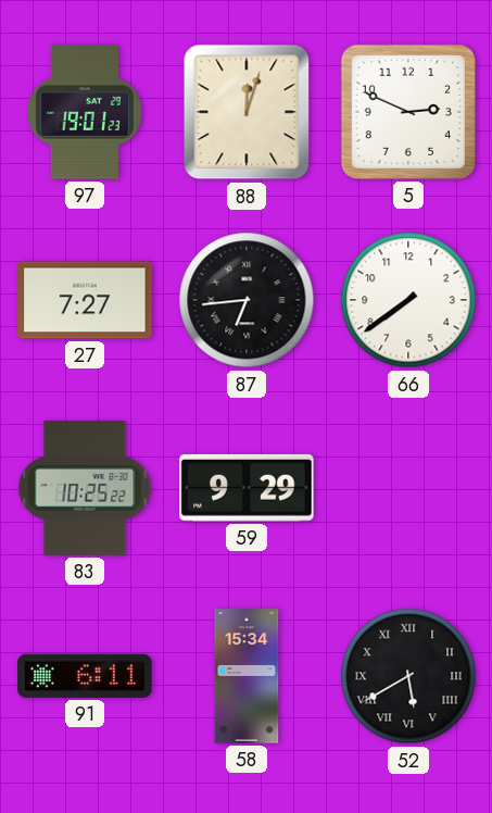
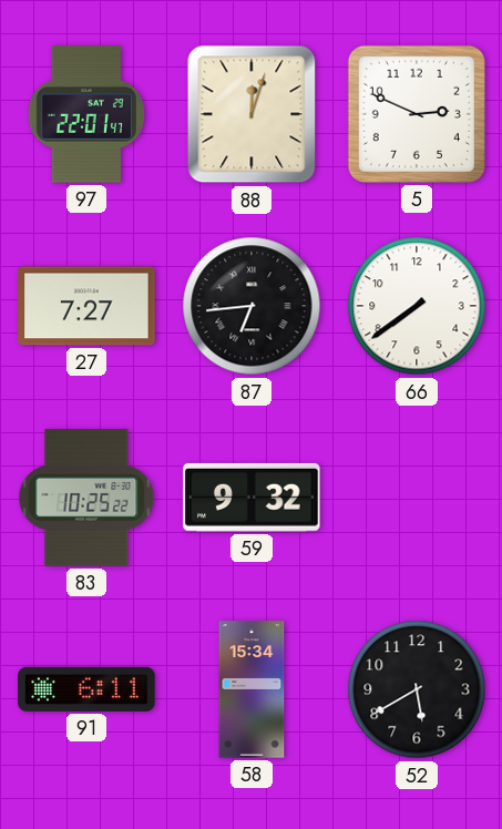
97: 19:01 -> 22:01
59: 9:29 -> 9:32
52 numerals: Roman -> Arabic
